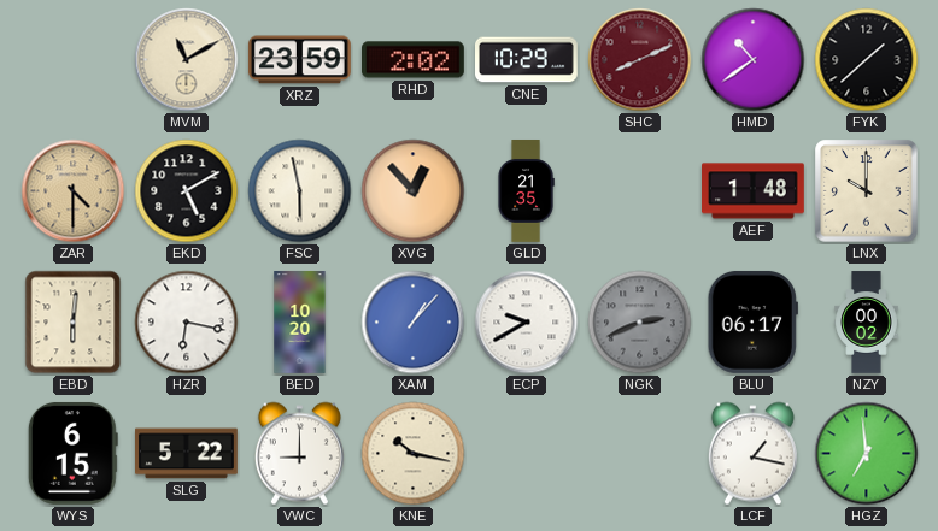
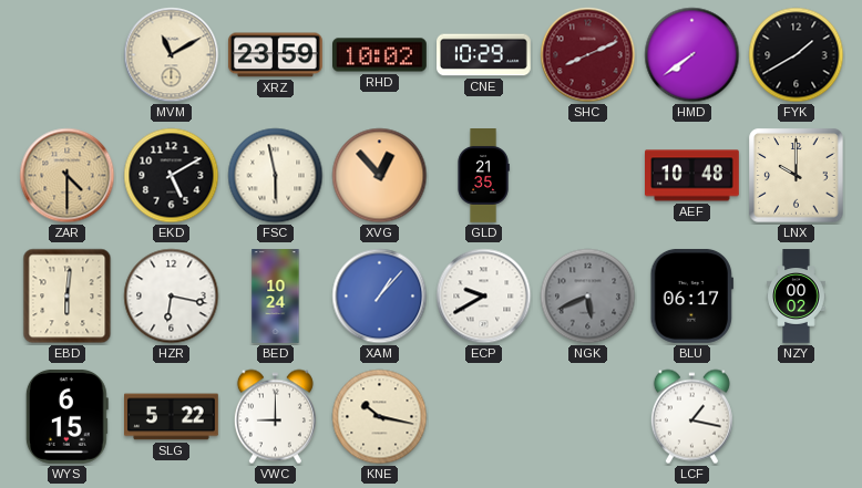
RHD: 2:02 -> 10:02
HMD: 10:39 -> 7:39
FYK: 1:38 -> 1:40
AEF: 1:48 -> 10:48
BED: 10:20 -> 10:24
NGK: 2:41 -> 5:41
HGZ: 6:59 -> none
